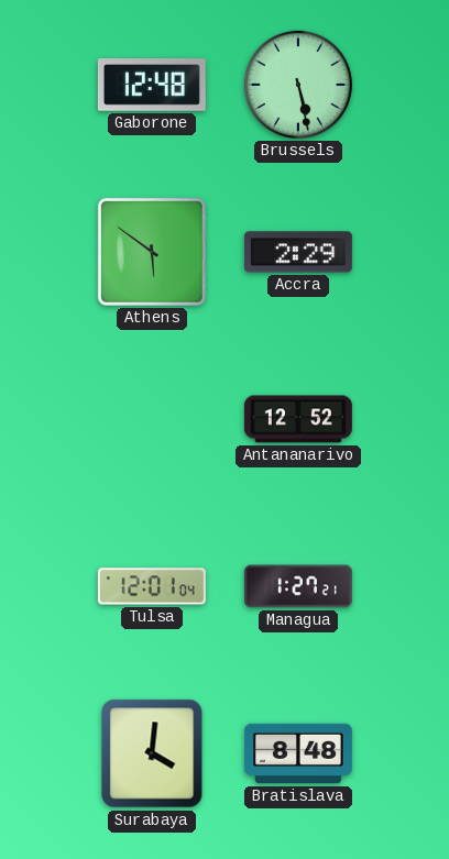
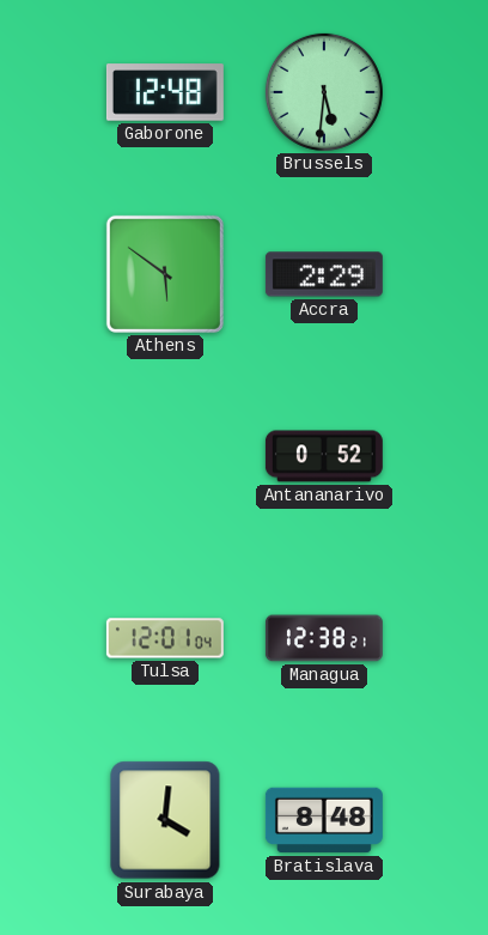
Brussels: 5:28 -> 5:31
Antananarivo: 12:52 -> 0:52
Managua: 1:27 -> 12:38
